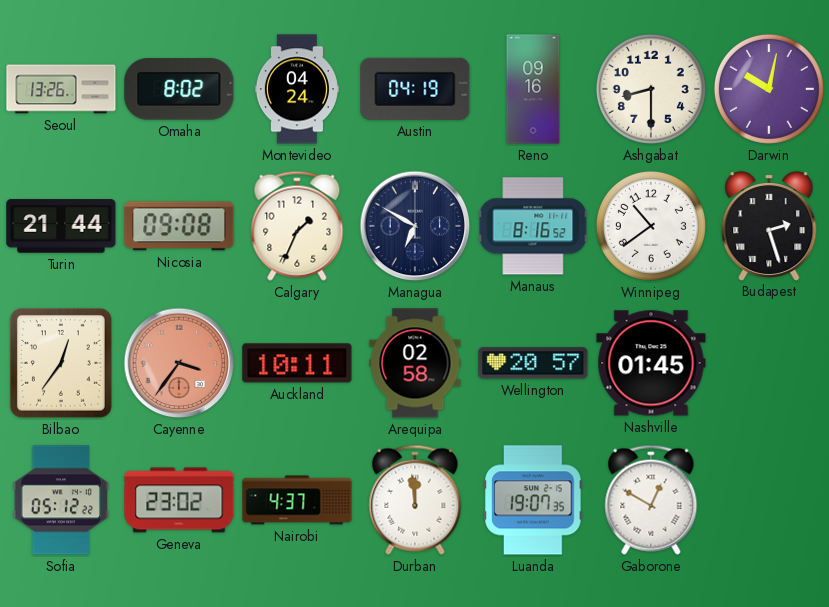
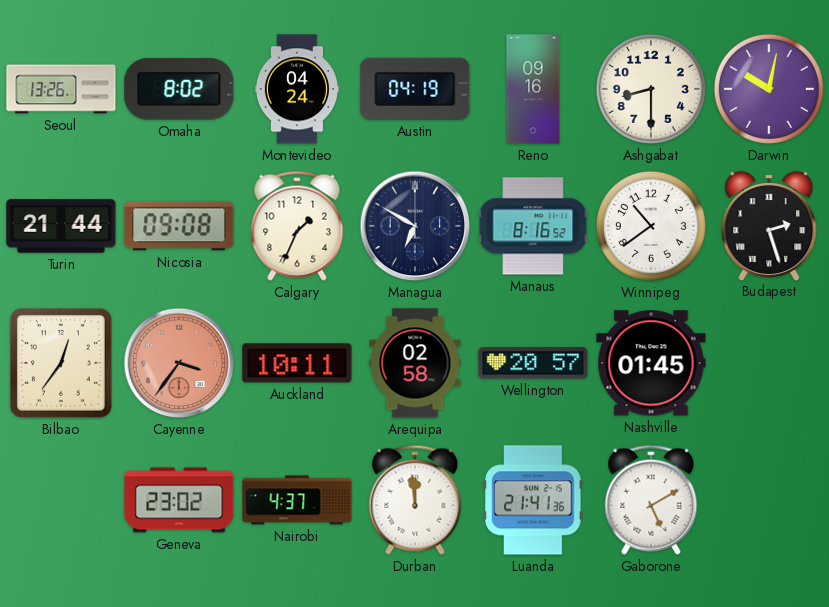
Sofia: 05:12 -> none
Luanda: 19:07 -> 21:41
Gaborone: 12:50 -> 5:10
